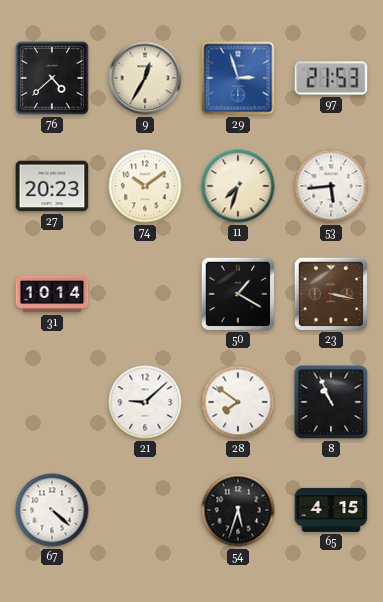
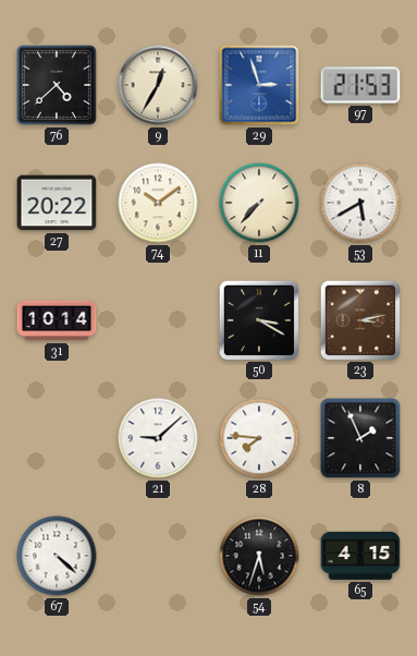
27: 20:23 -> 20:22
11: 7:33 -> 7:37
53: 5:44 -> 5:40
50: 1:20 -> 3:20
23: 3:17 -> 3:13
28: 7:51 -> 7:46
8: 10:56 -> 1:56
